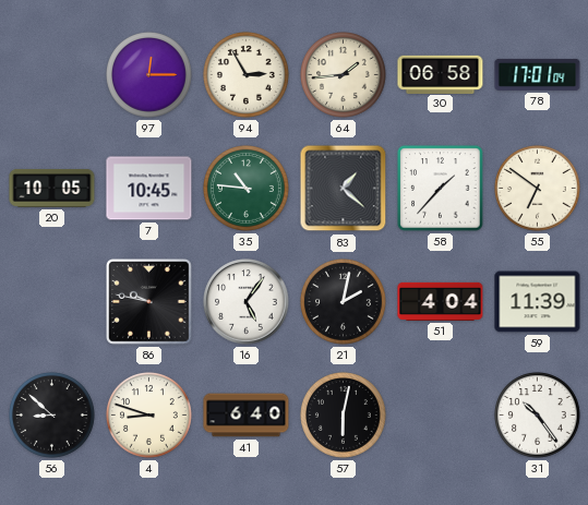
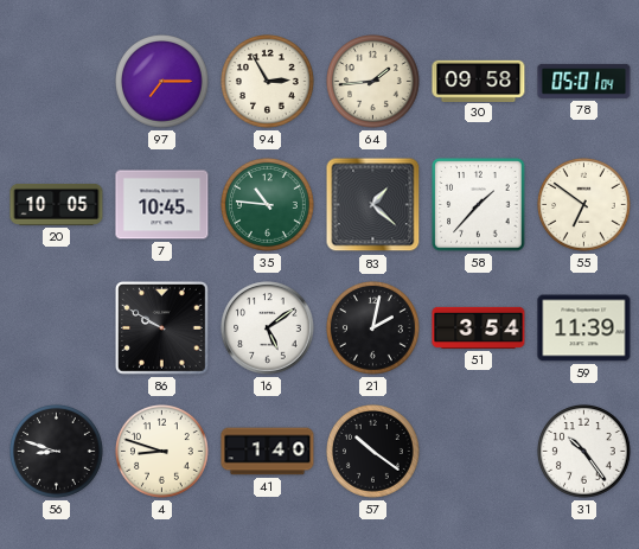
97: 12:15 -> 7:15
30: 06:58 -> 09:58
78: 17:01 -> 05:01
86: 9:47 -> 9:50
16: 5:06 -> 5:09
51: 4:04 -> 3:54
56: 8:52 -> 8:48
41: 6:40 -> 1:40
57: 6:02 -> 10:21
